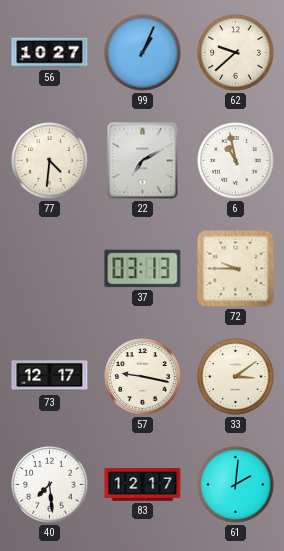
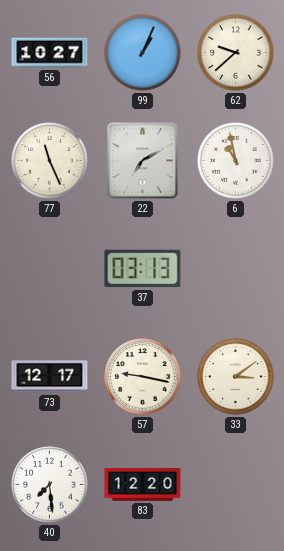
77: 4:31 -> 11:26
72: 9:45 -> none
83: 12:17 -> 12:20
61: 2:01 -> none
